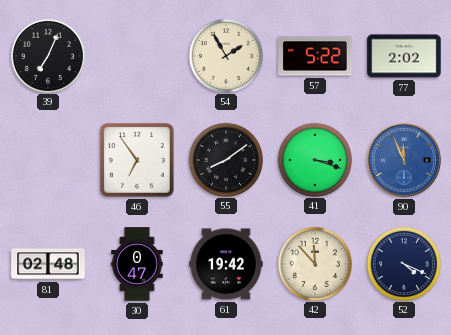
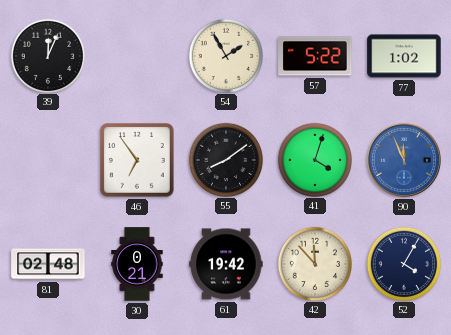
39: 7:04 -> 12:04
77: 2:02 -> 1:02
41: 3:18 -> 4:03
30: 0:47 -> 0:21
52: 4:19 -> 4:05
